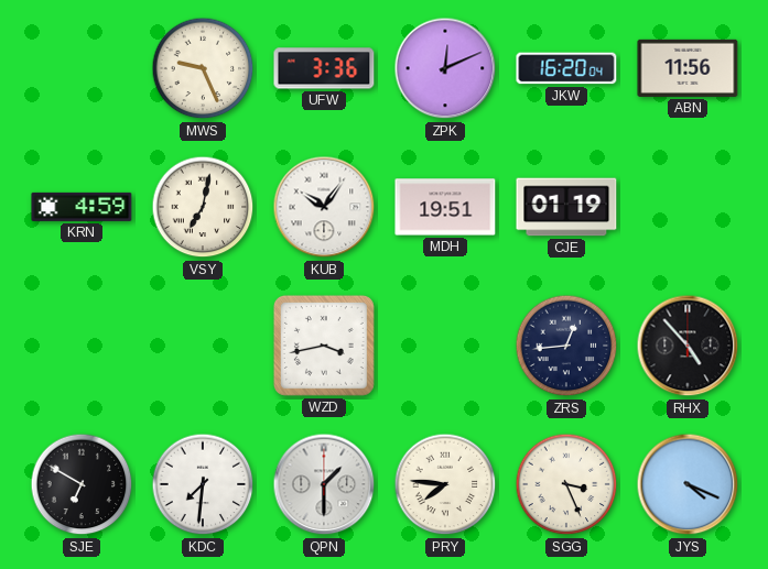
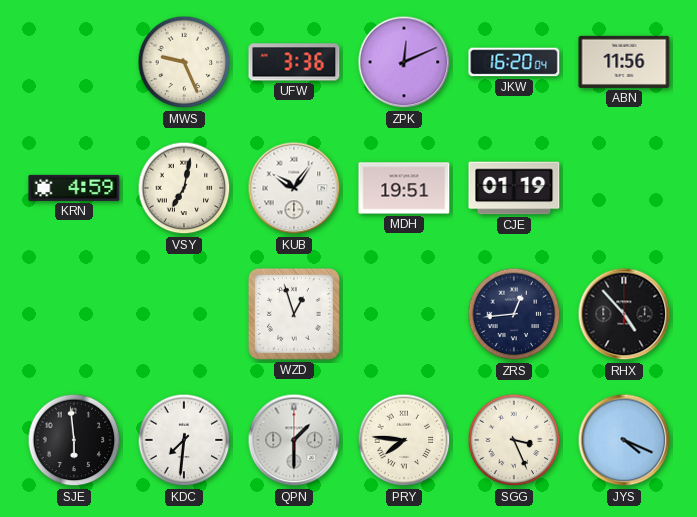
WZD: 3:43 -> 12:57
SJE: 6:50 -> 5:59
